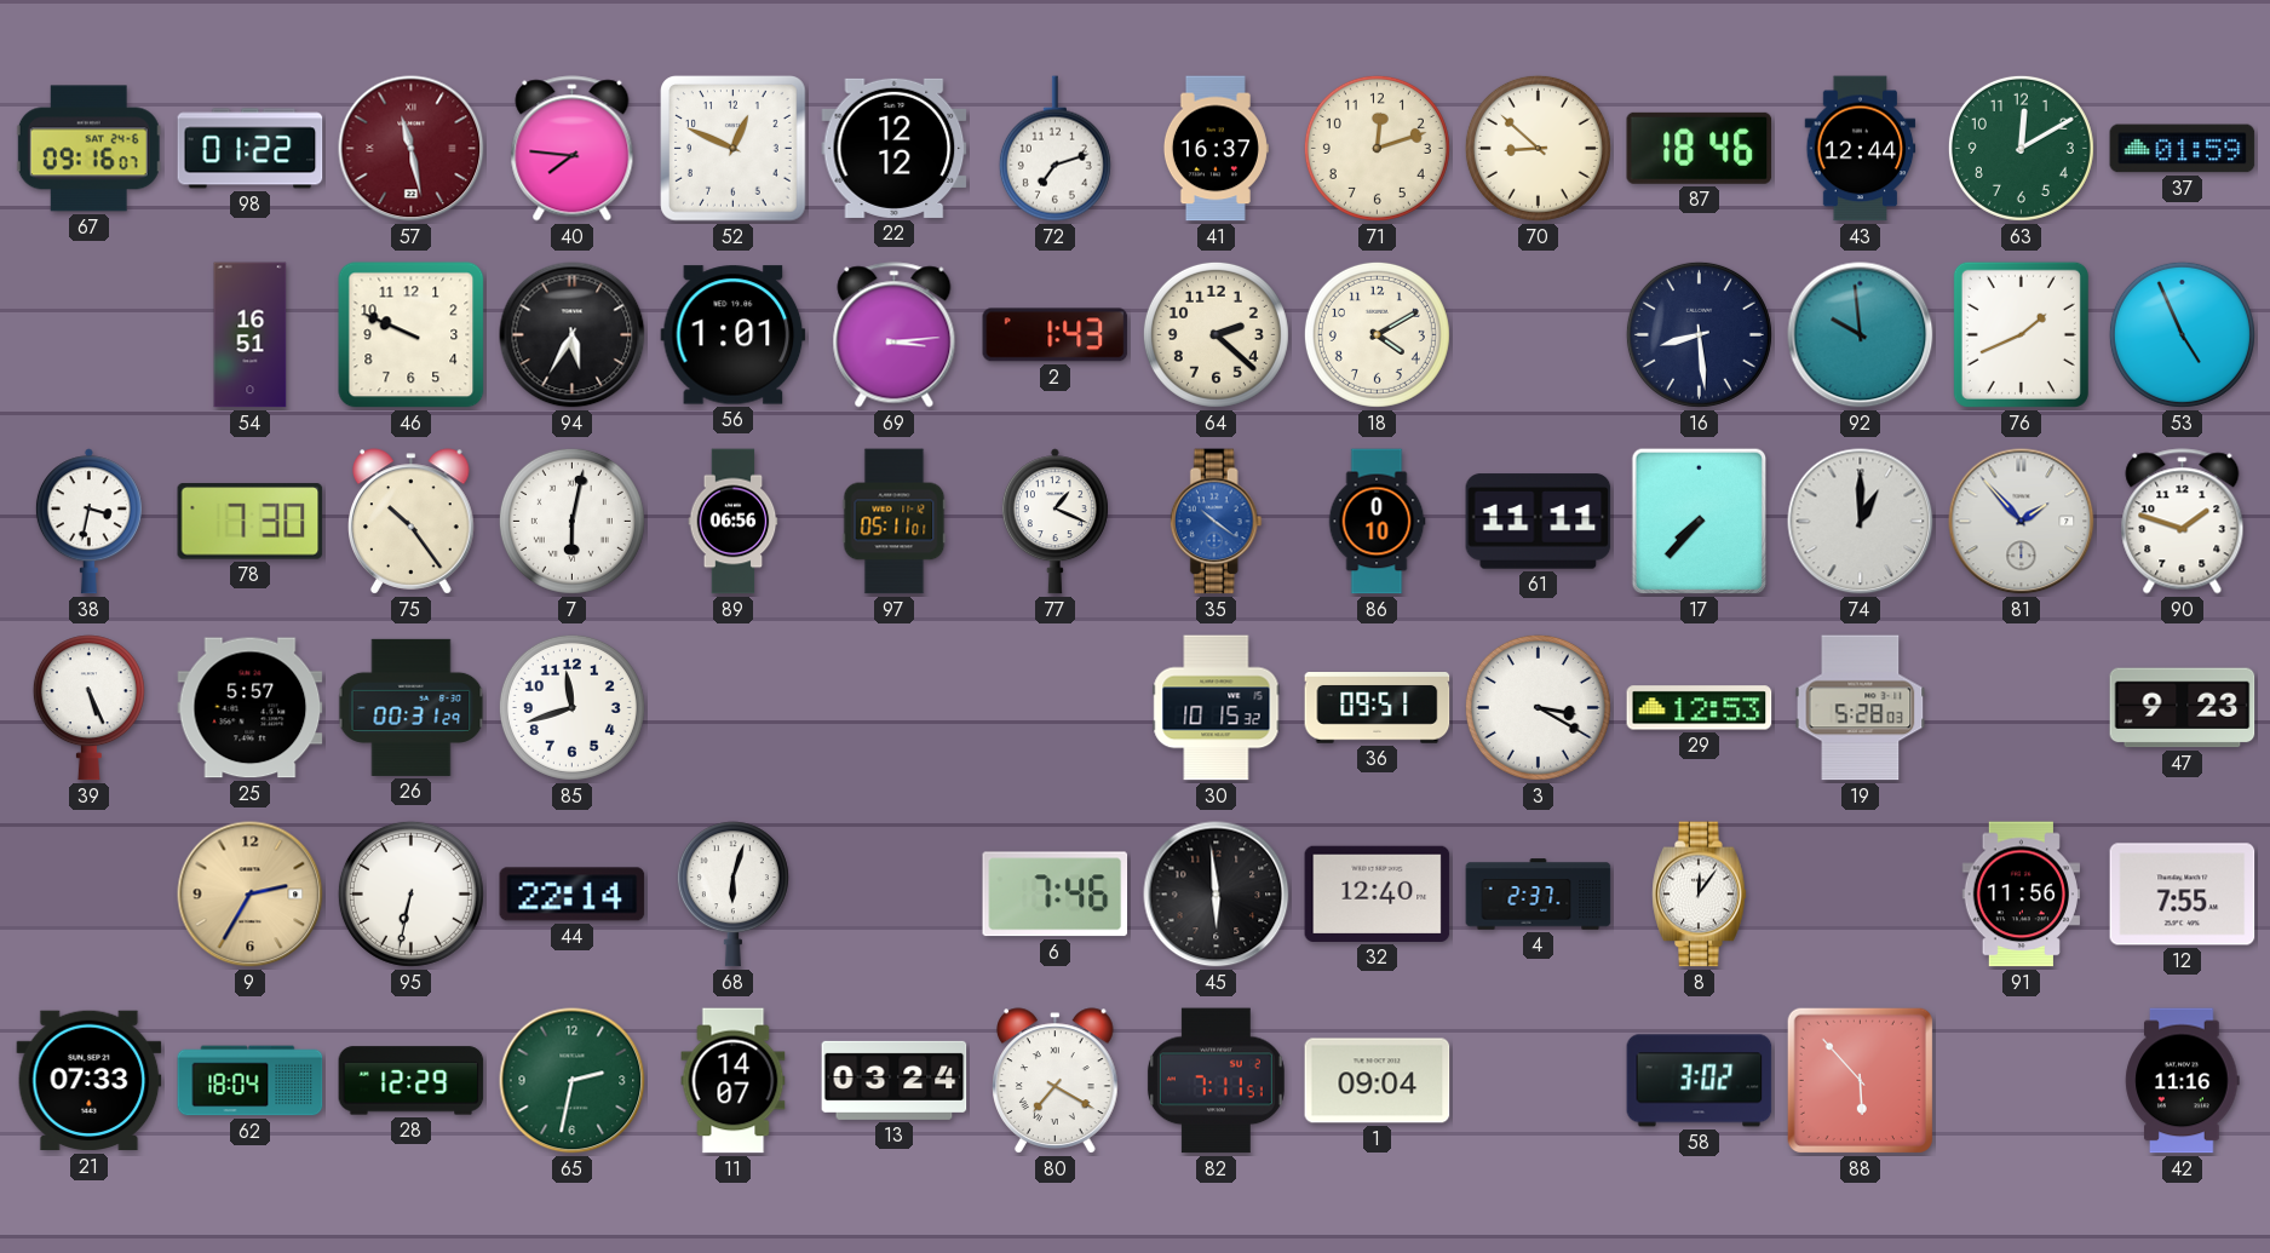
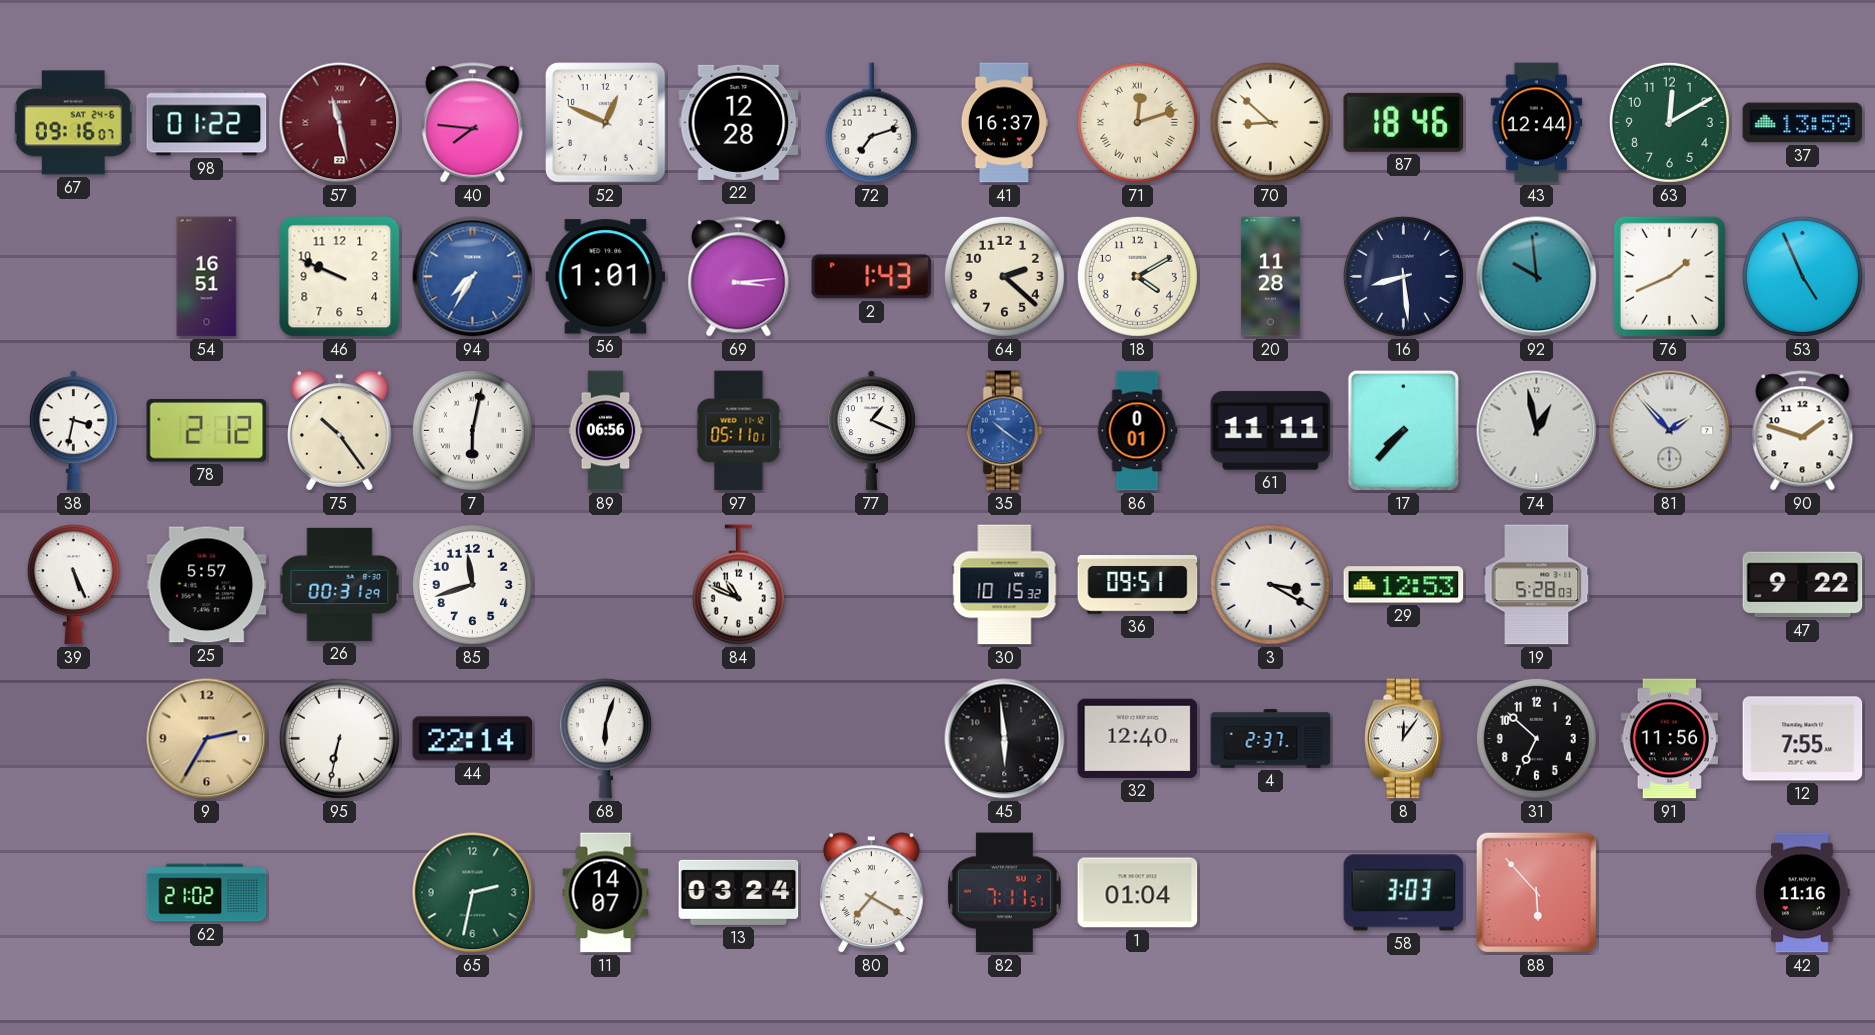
22: 12:12 -> 12:28
71 numerals: Arabic -> Roman
37: 01:59 -> 13:59
94: 5:35 -> 7:35
94 dial: black -> blue
20: none -> 11:28
78: 7:30 -> 2:12
86: 0:10 -> 0:01
74: 1:00 -> 12:58
84: none -> 10:49
47: 9:23 -> 9:22
6: 7:46 -> none
31: none -> 6:52
21: 07:33 -> none
62: 18:04 -> 21:02
28: 12:29 -> none
1: 09:04 -> 01:04
58: 3:02 -> 3:03
